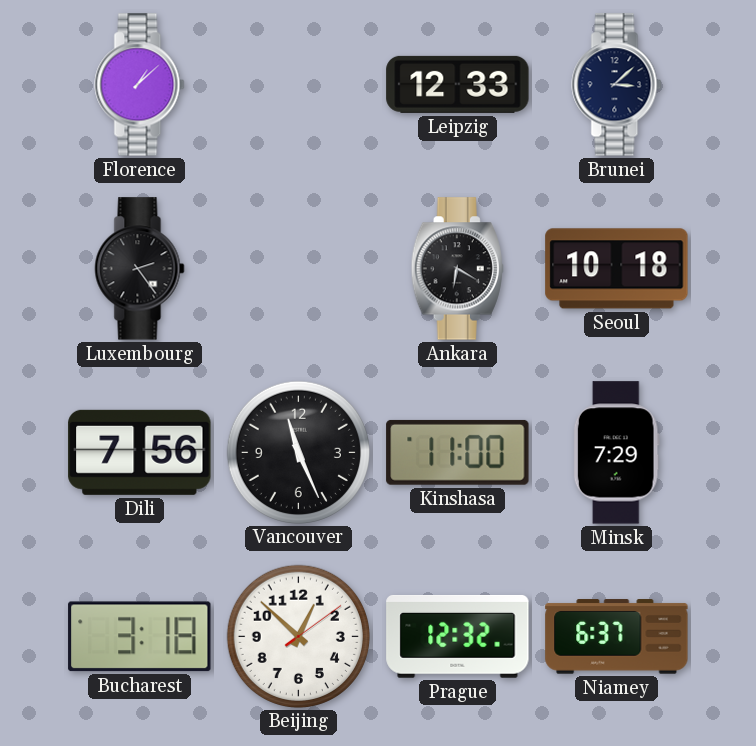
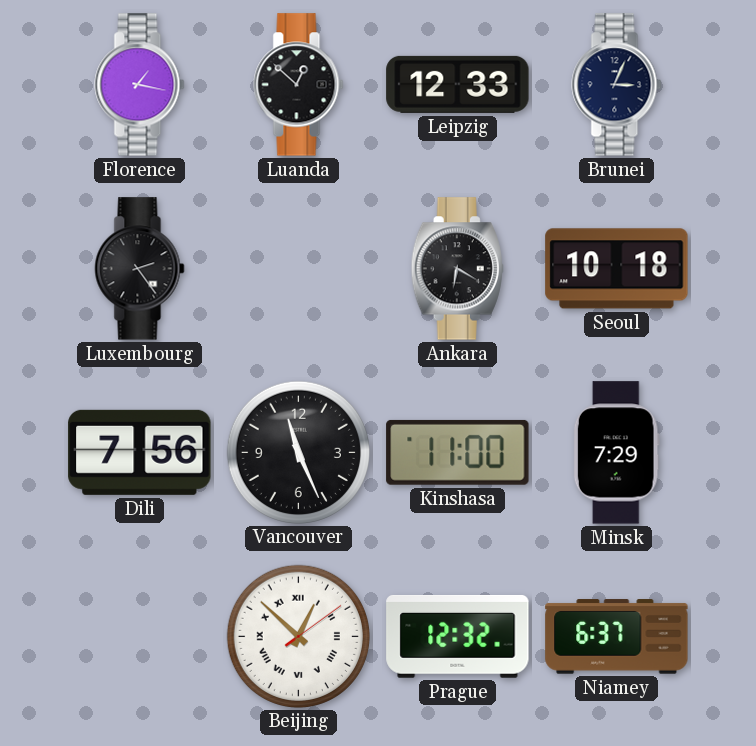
Florence: 1:08 -> 1:17
Luanda: none -> 12:52
Brunei: 3:08 -> 3:04
Bucharest: 3:18 -> none
Beijing numerals: Arabic -> Roman
